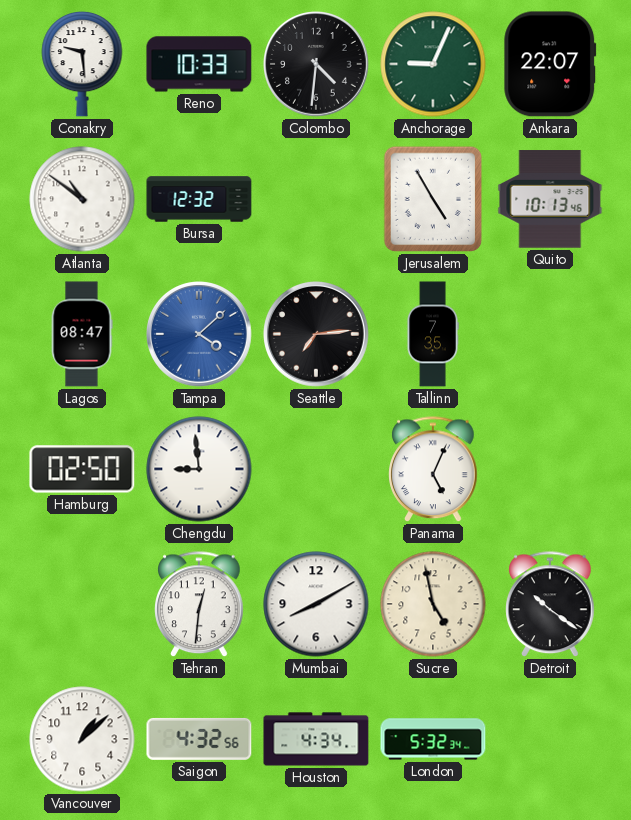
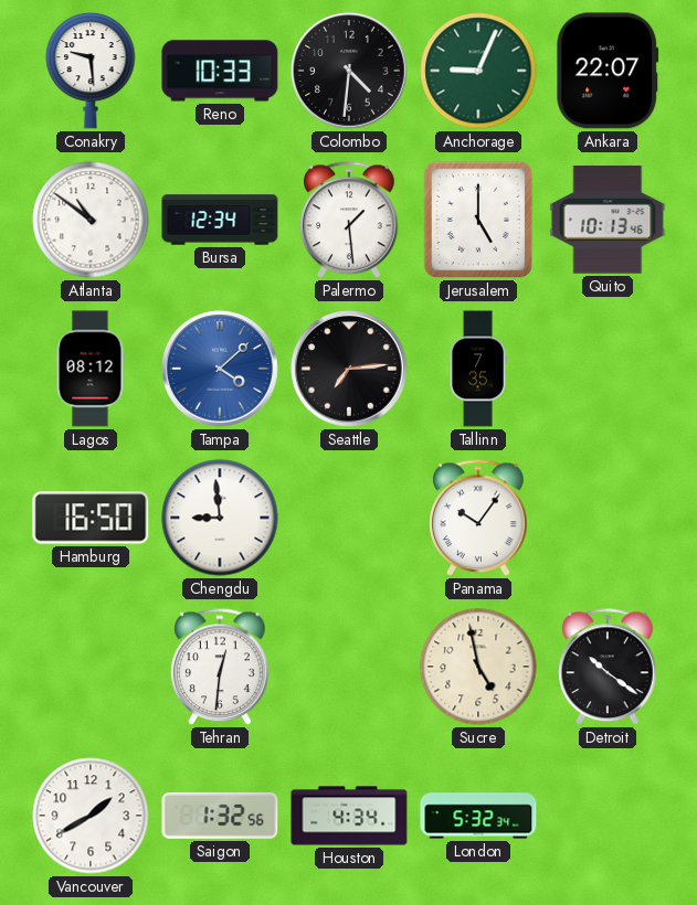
Bursa: 12:32 -> 12:34
Palermo: none -> 1:29
Jerusalem: 4:55 -> 5:00
Lagos: 08:47 -> 08:12
Hamburg: 02:50 -> 16:50
Panama: 5:04 -> 10:06
Mumbai: 8:10 -> none
Vancouver: 1:08 -> 1:40
Saigon: 4:32 -> 1:32
